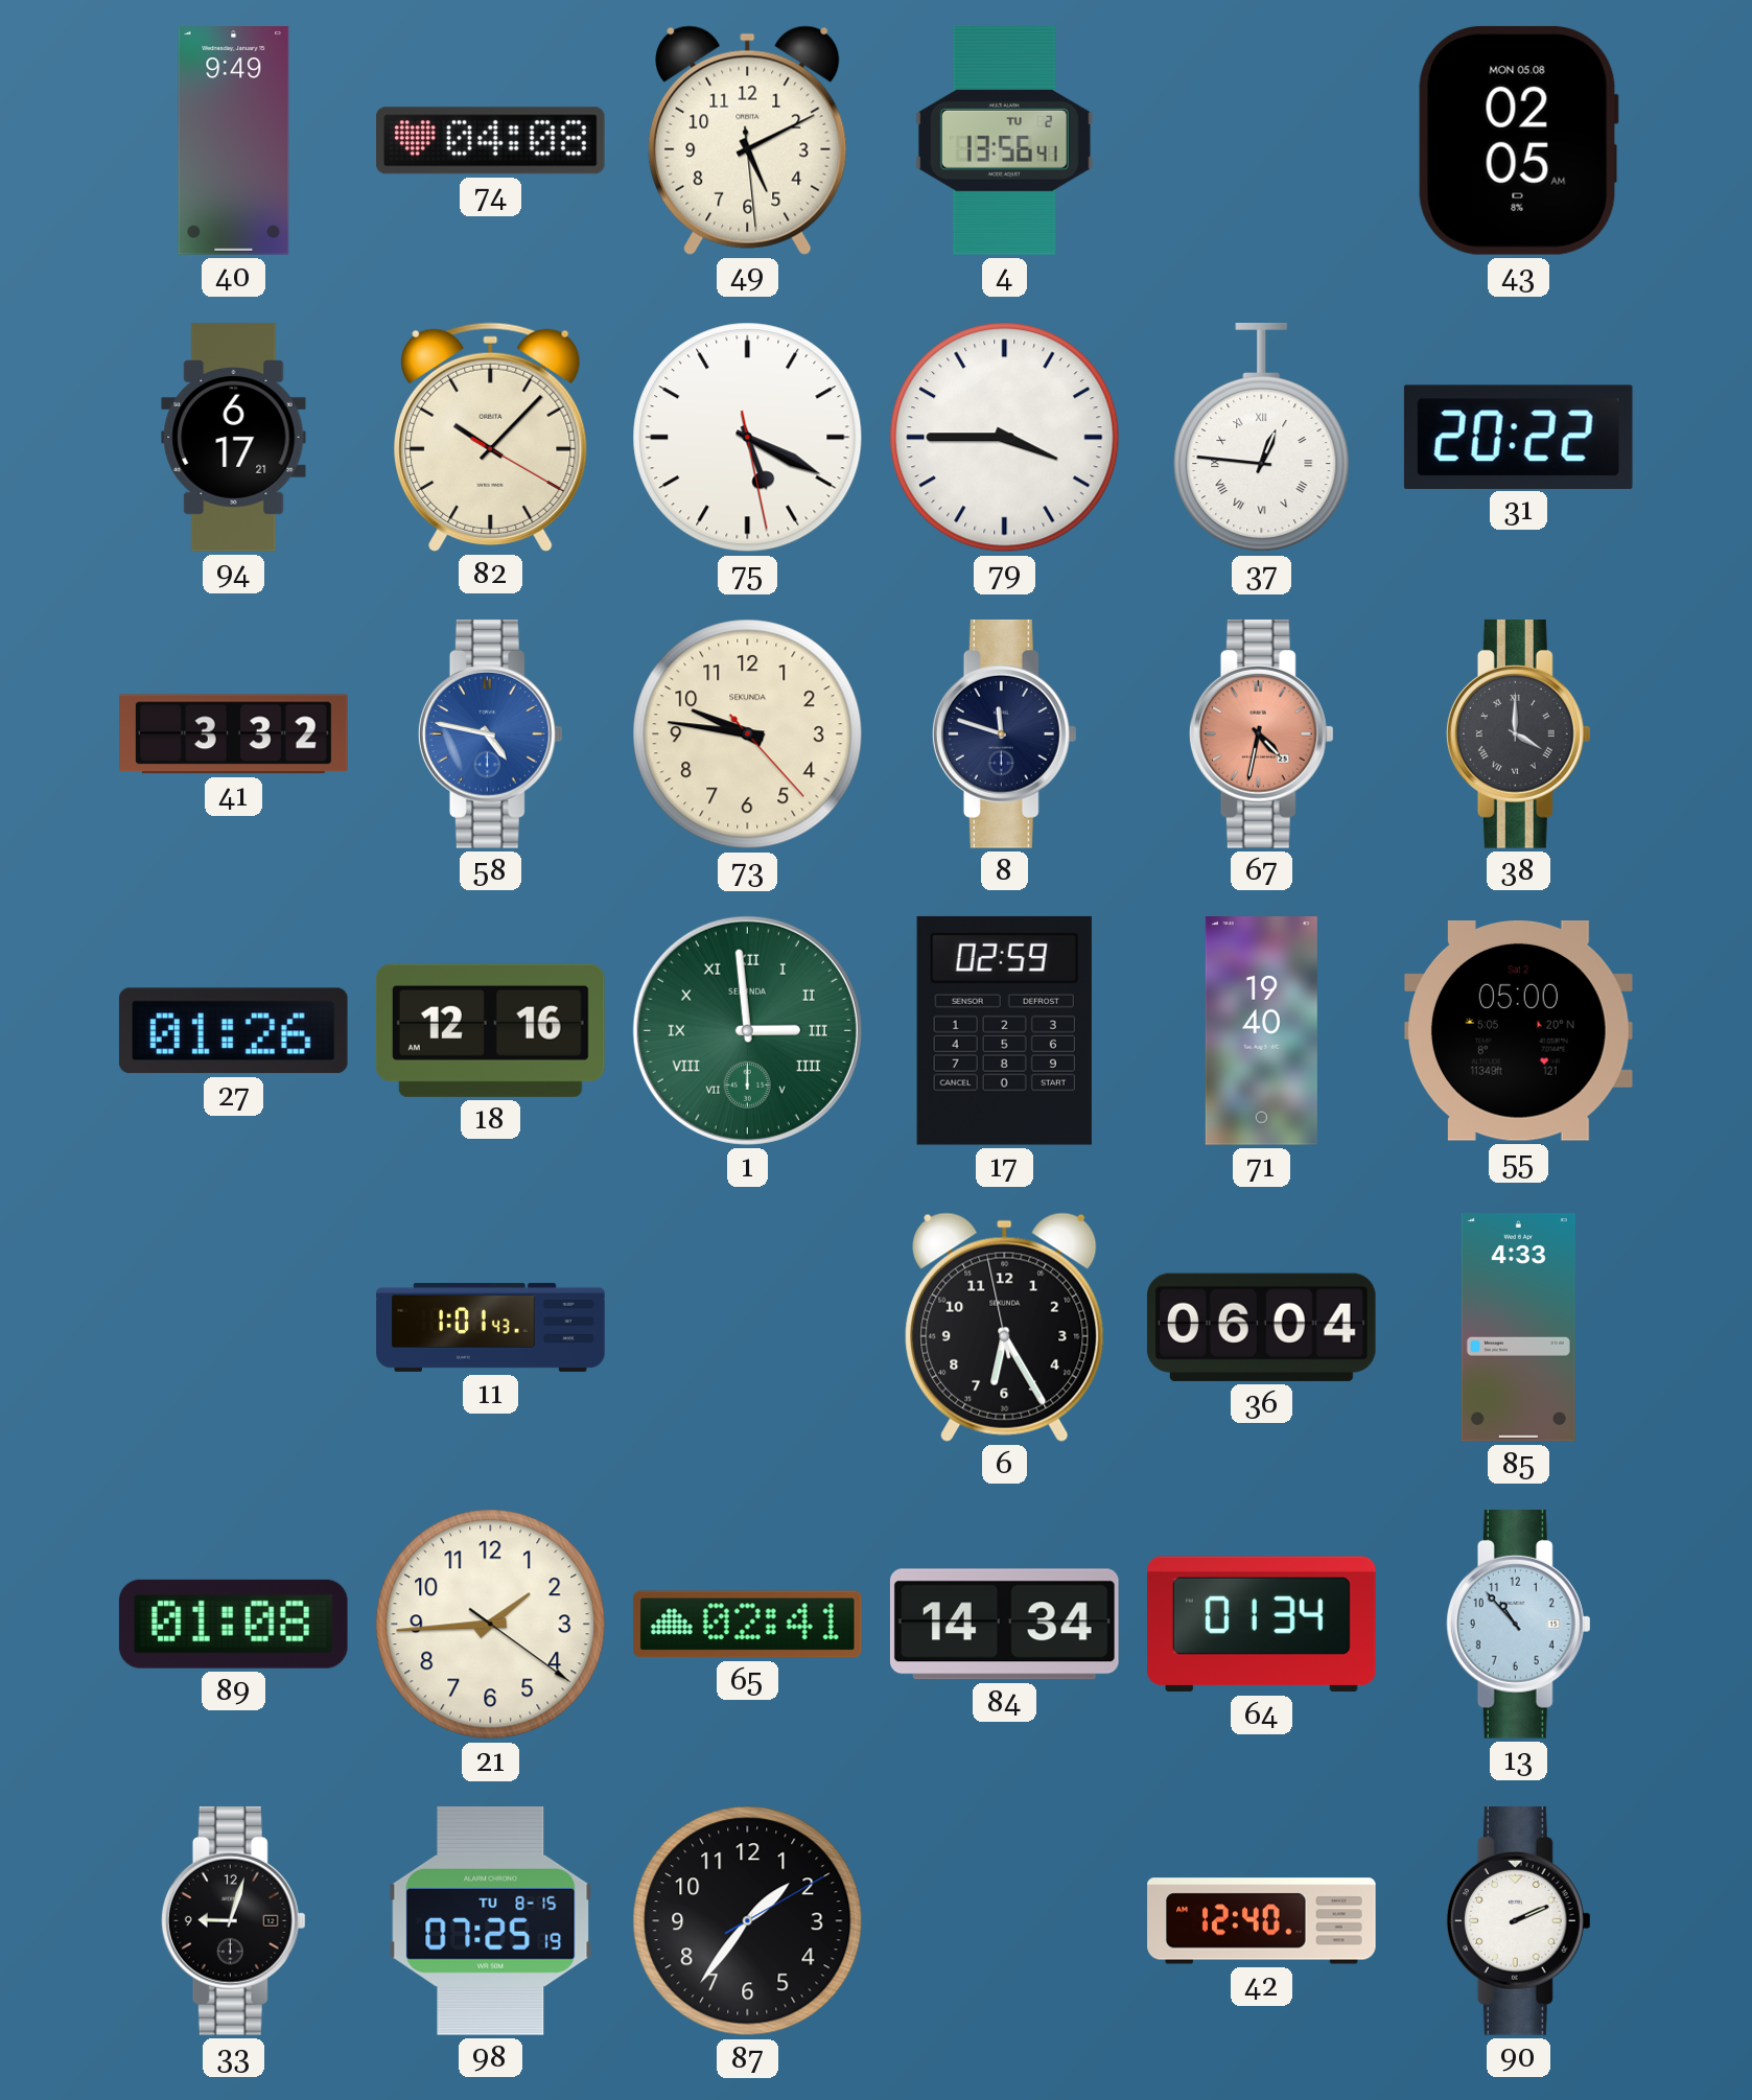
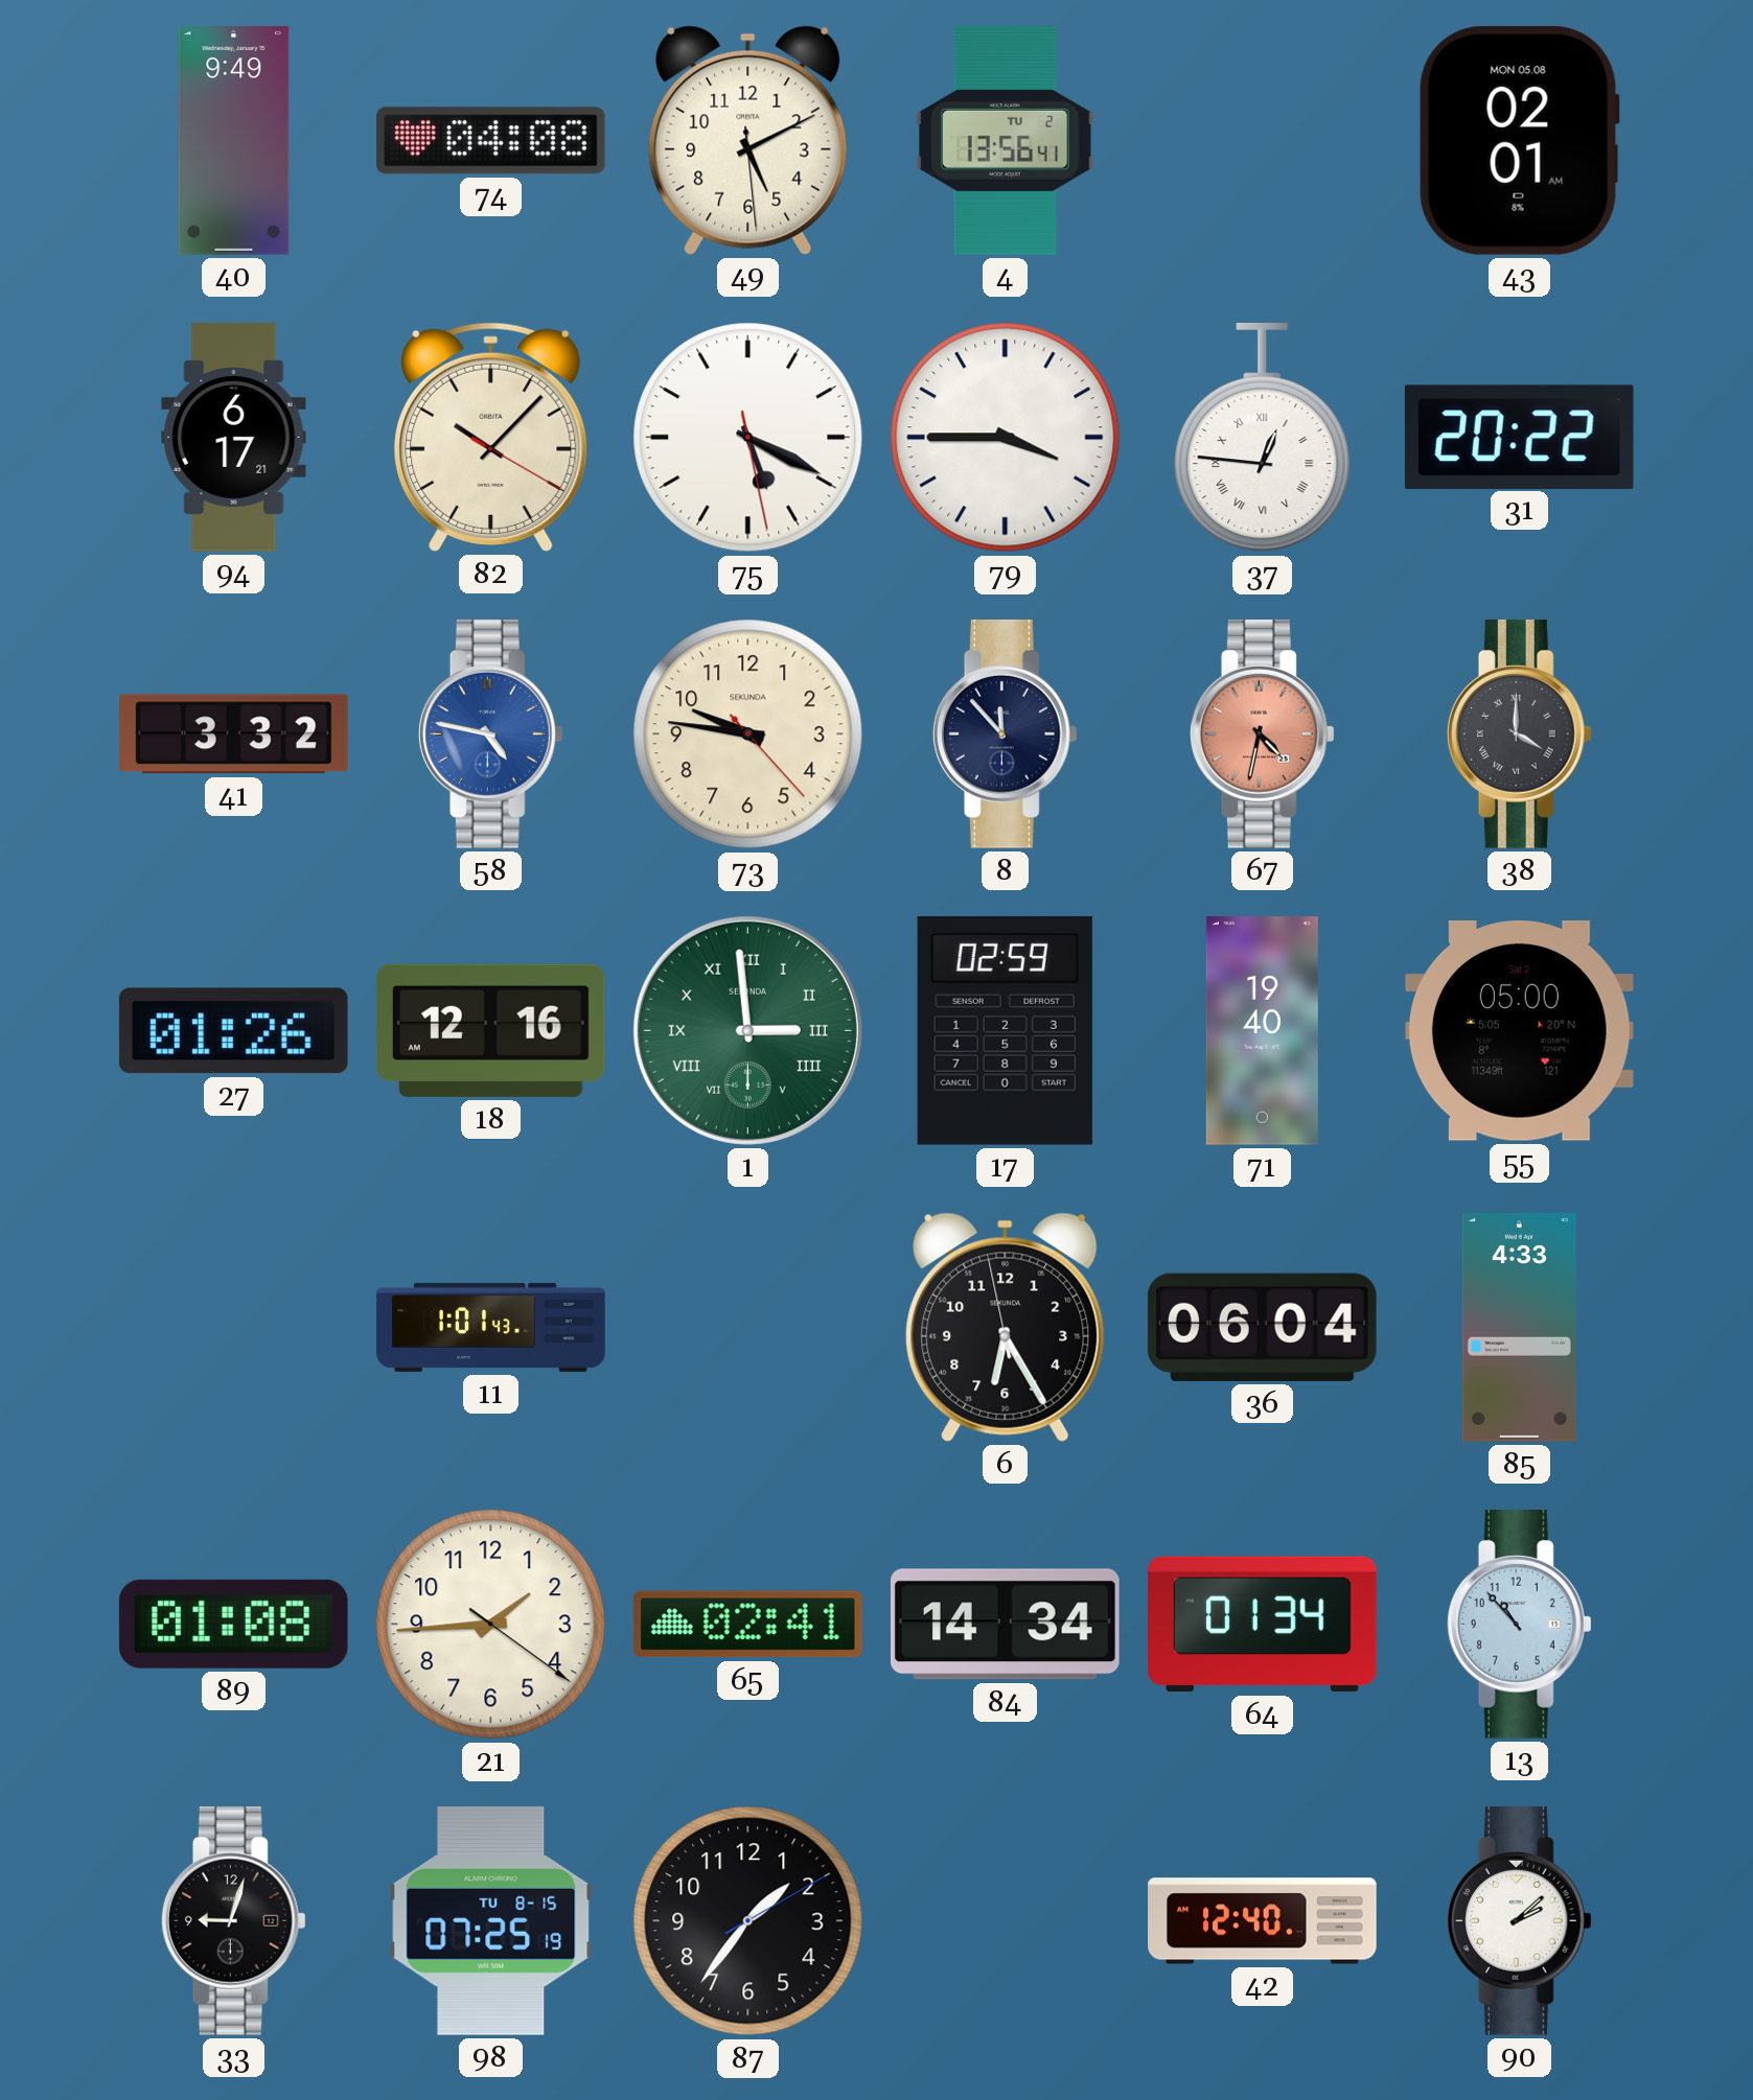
43: 02:05 -> 02:01
8: 11:48 -> 11:53
90: 2:11 -> 2:08
